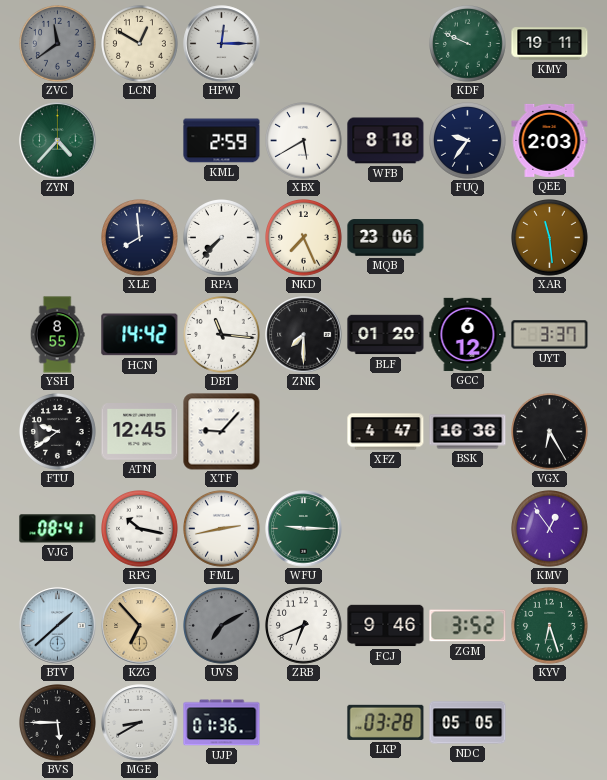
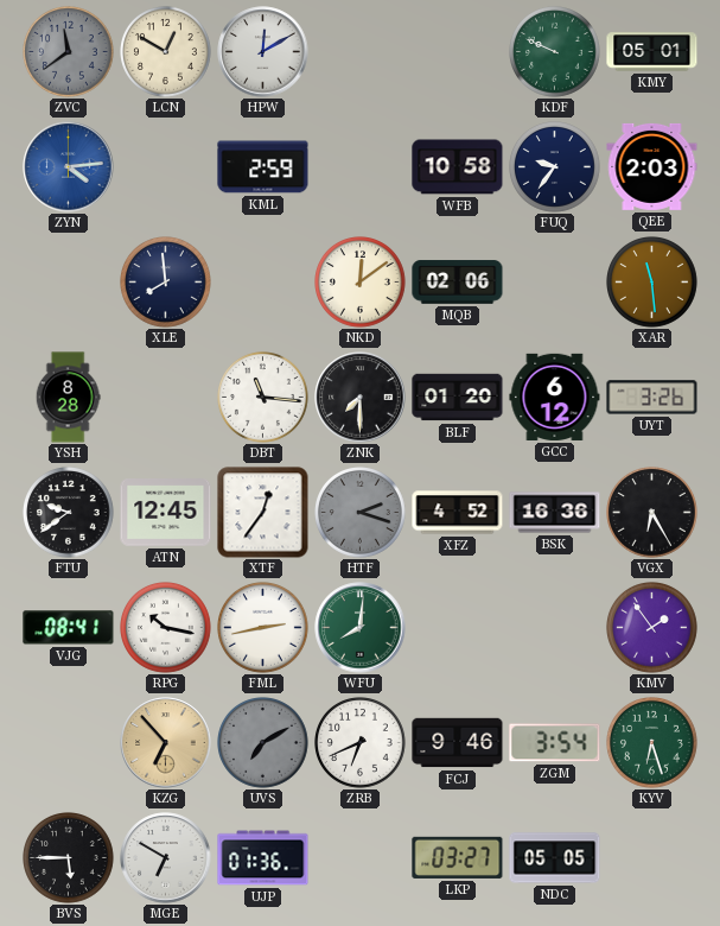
HPW: 12:15 -> 12:10
KMY: 19:11 -> 05:01
ZYN: 4:37 -> 4:14
ZYN dial: green -> blue
XBX: 5:40 -> none
WFB: 8:18 -> 10:58
RPA: 7:37 -> none
NKD: 7:26 -> 12:09
MQB: 23:06 -> 02:06
YSH: 8:55 -> 8:28
HCN: 14:42 -> none
UYT: 3:37 -> 3:26
XTF: 9:07 -> 12:36
HTF: none -> 2:18
XFZ: 4:47 -> 4:52
WFU: 9:15 -> 8:01
KMV: 12:54 -> 1:54
BTV: 1:38 -> none
ZGM: 3:52 -> 3:54
MGE: 8:40 -> 6:50
LKP: 03:28 -> 03:27
